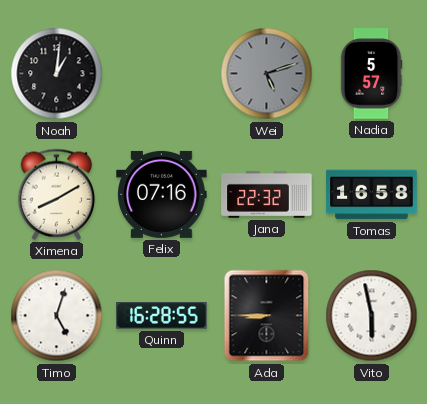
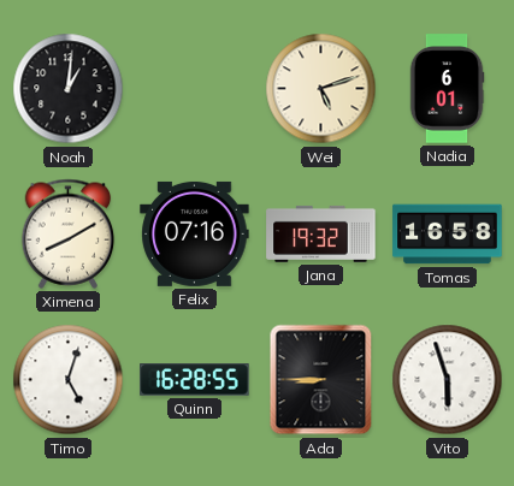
Wei dial: grey -> cream
Nadia: 5:57 -> 6:01
Jana: 22:32 -> 19:32
Vito: 5:58 -> 5:57
